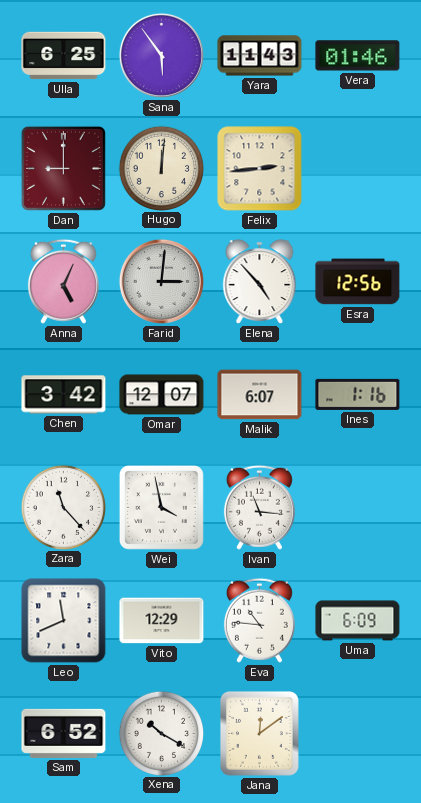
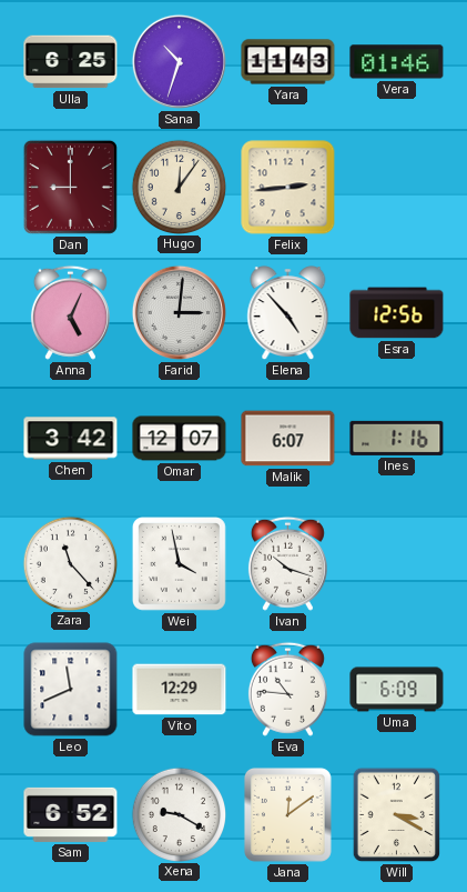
Sana: 5:54 -> 10:33
Hugo: 12:01 -> 12:06
Ivan: 11:16 -> 10:18
Xena: 10:20 -> 9:20
Will: none -> 3:20
